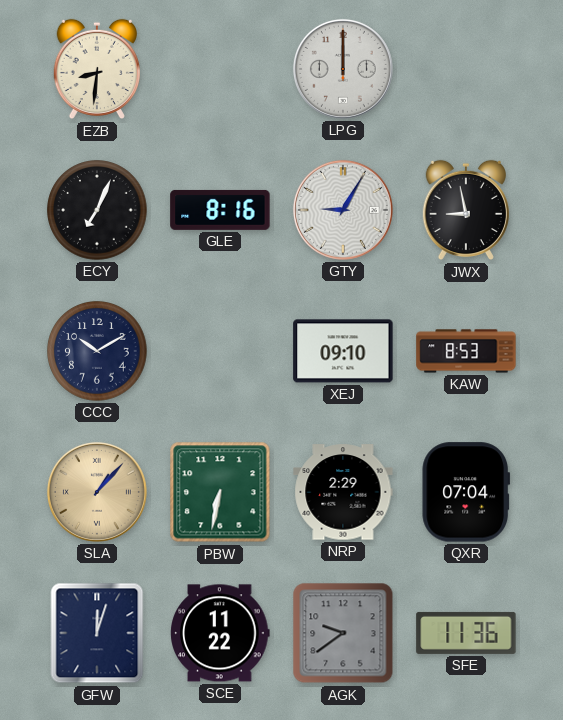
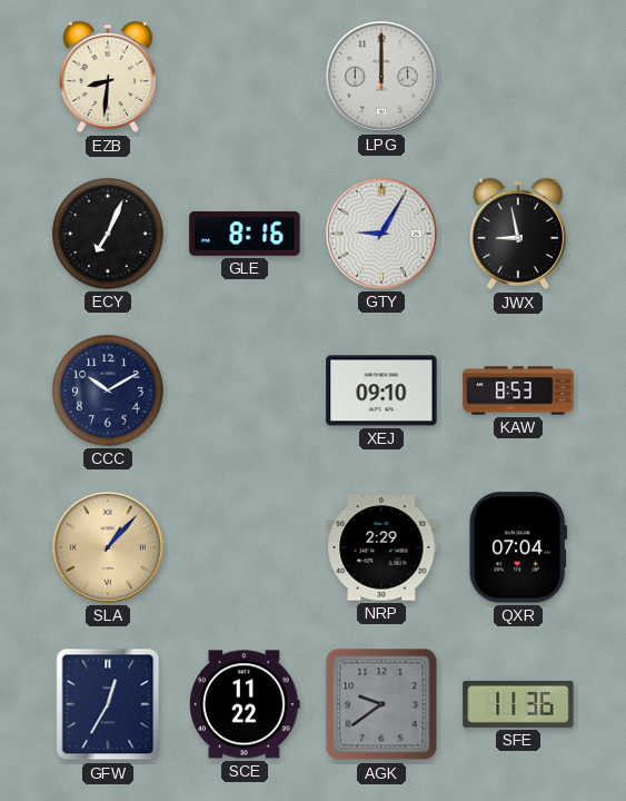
PBW: 6:32 -> none
GFW: 12:03 -> 12:35
